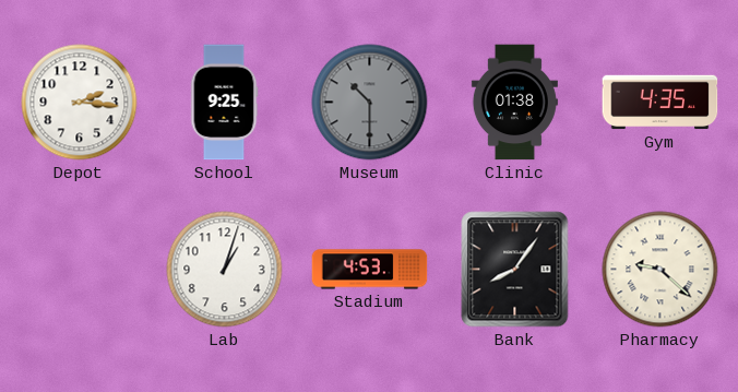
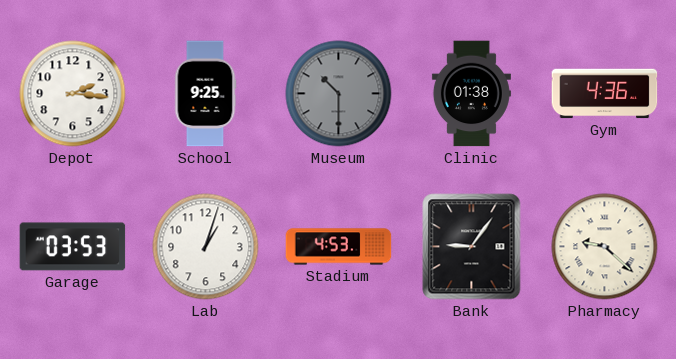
Gym: 4:35 -> 4:36
Garage: none -> 03:53
Bank: 8:06 -> 9:06
